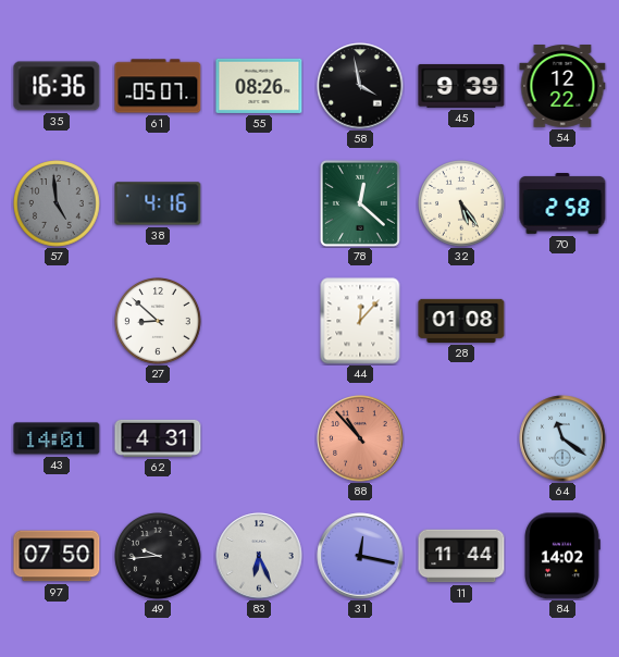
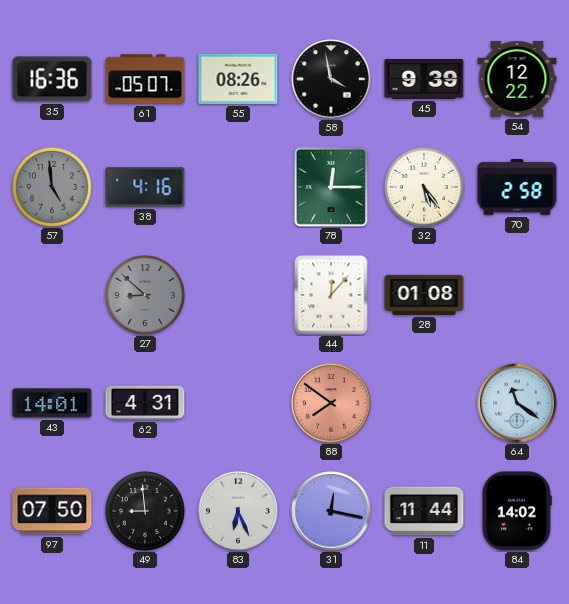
78: 12:22 -> 12:15
27 dial: white -> grey
88: 10:53 -> 7:51
49: 9:44 -> 8:59
